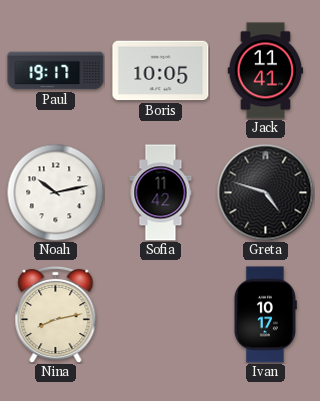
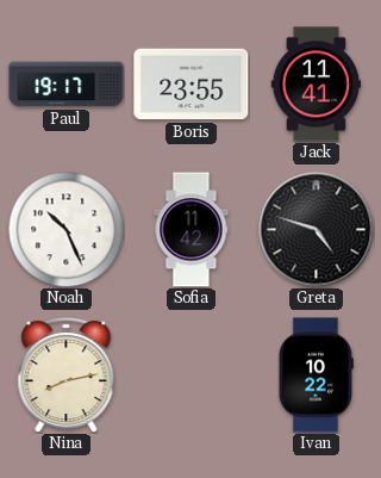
Boris: 10:05 -> 23:55
Noah: 10:13 -> 10:26
Ivan: 10:17 -> 10:22
